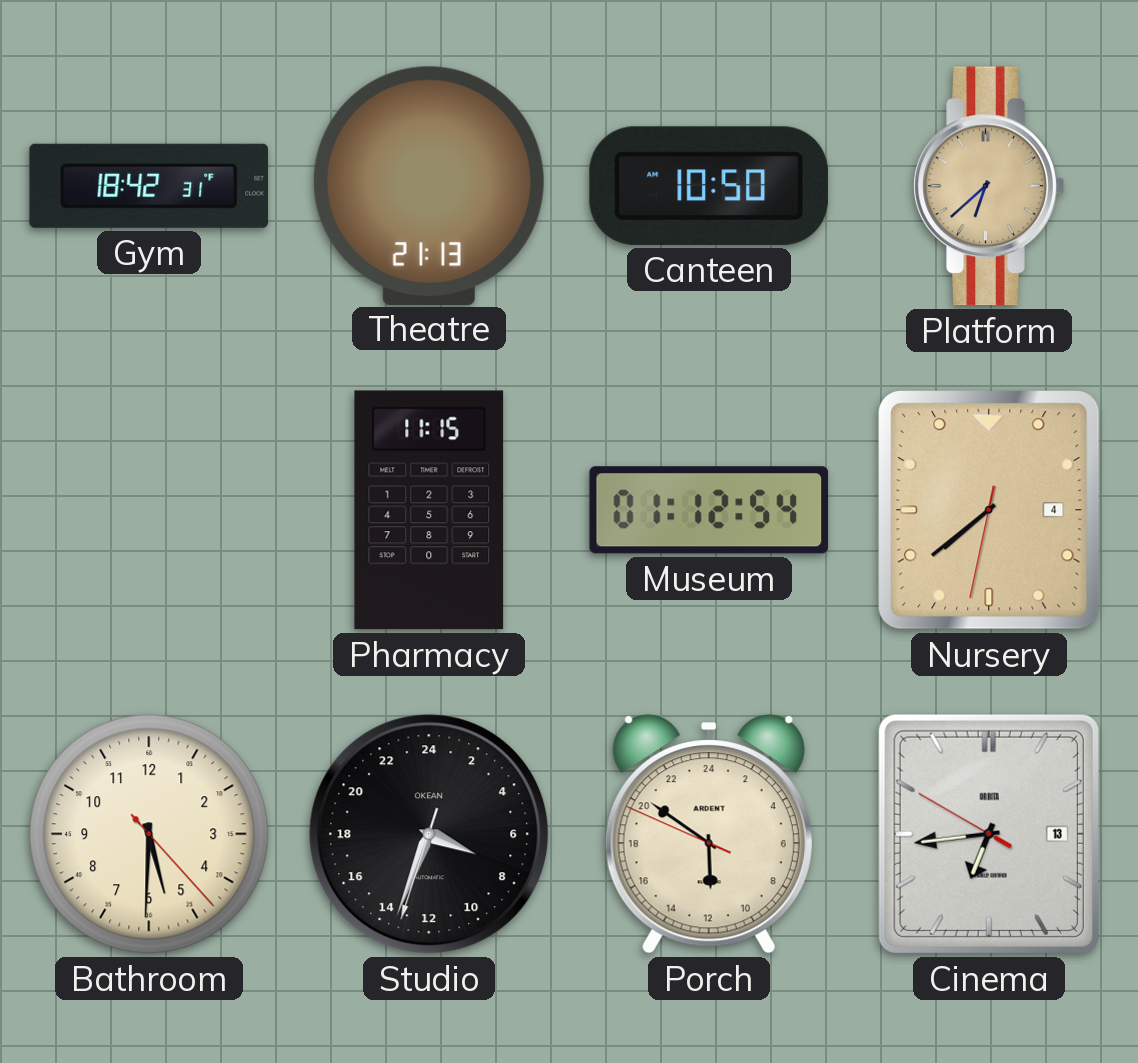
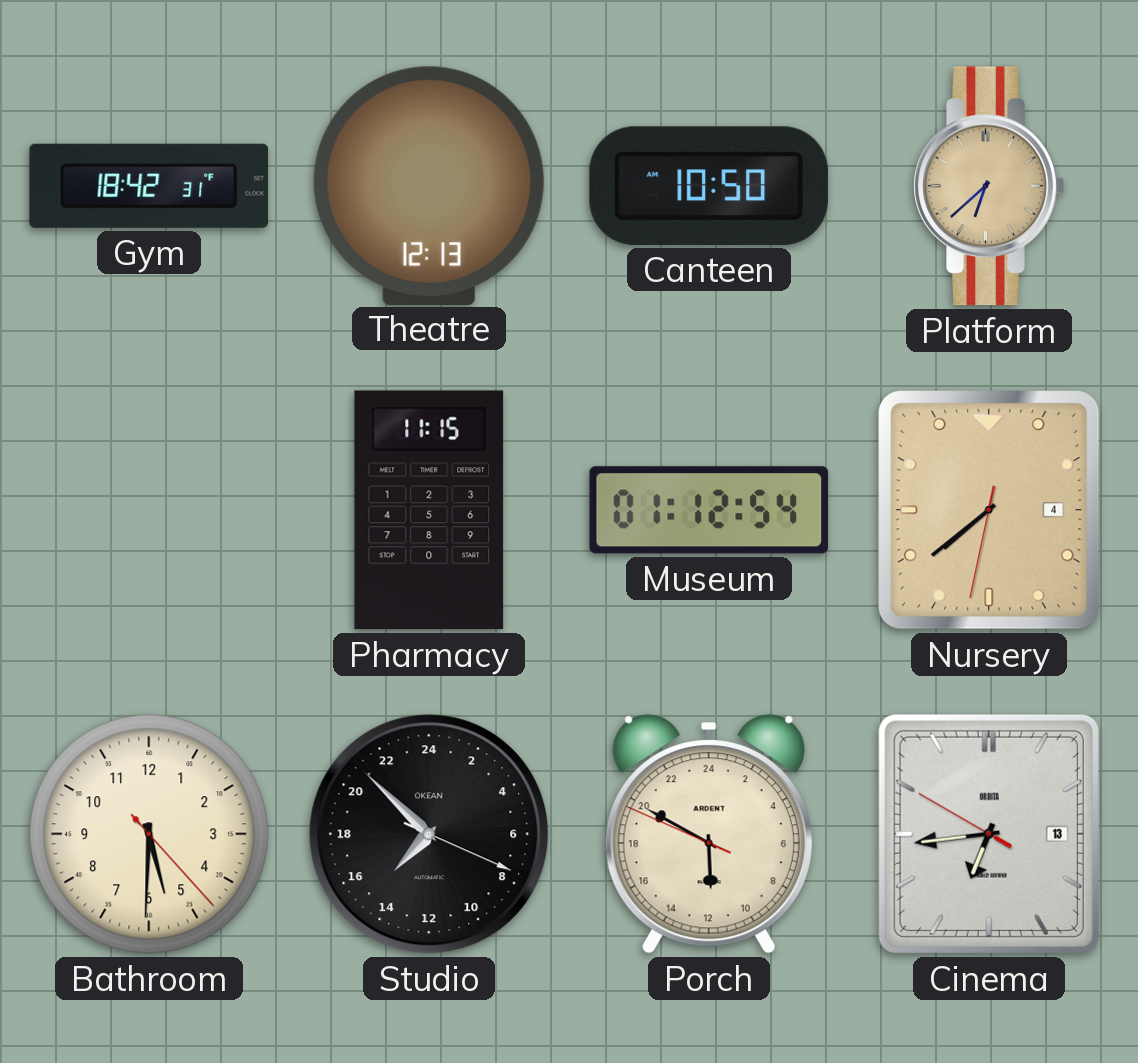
Theatre: 21:13 -> 12:13
Studio: 7:33 -> 14:52
Porch: 11:50 -> 11:49
